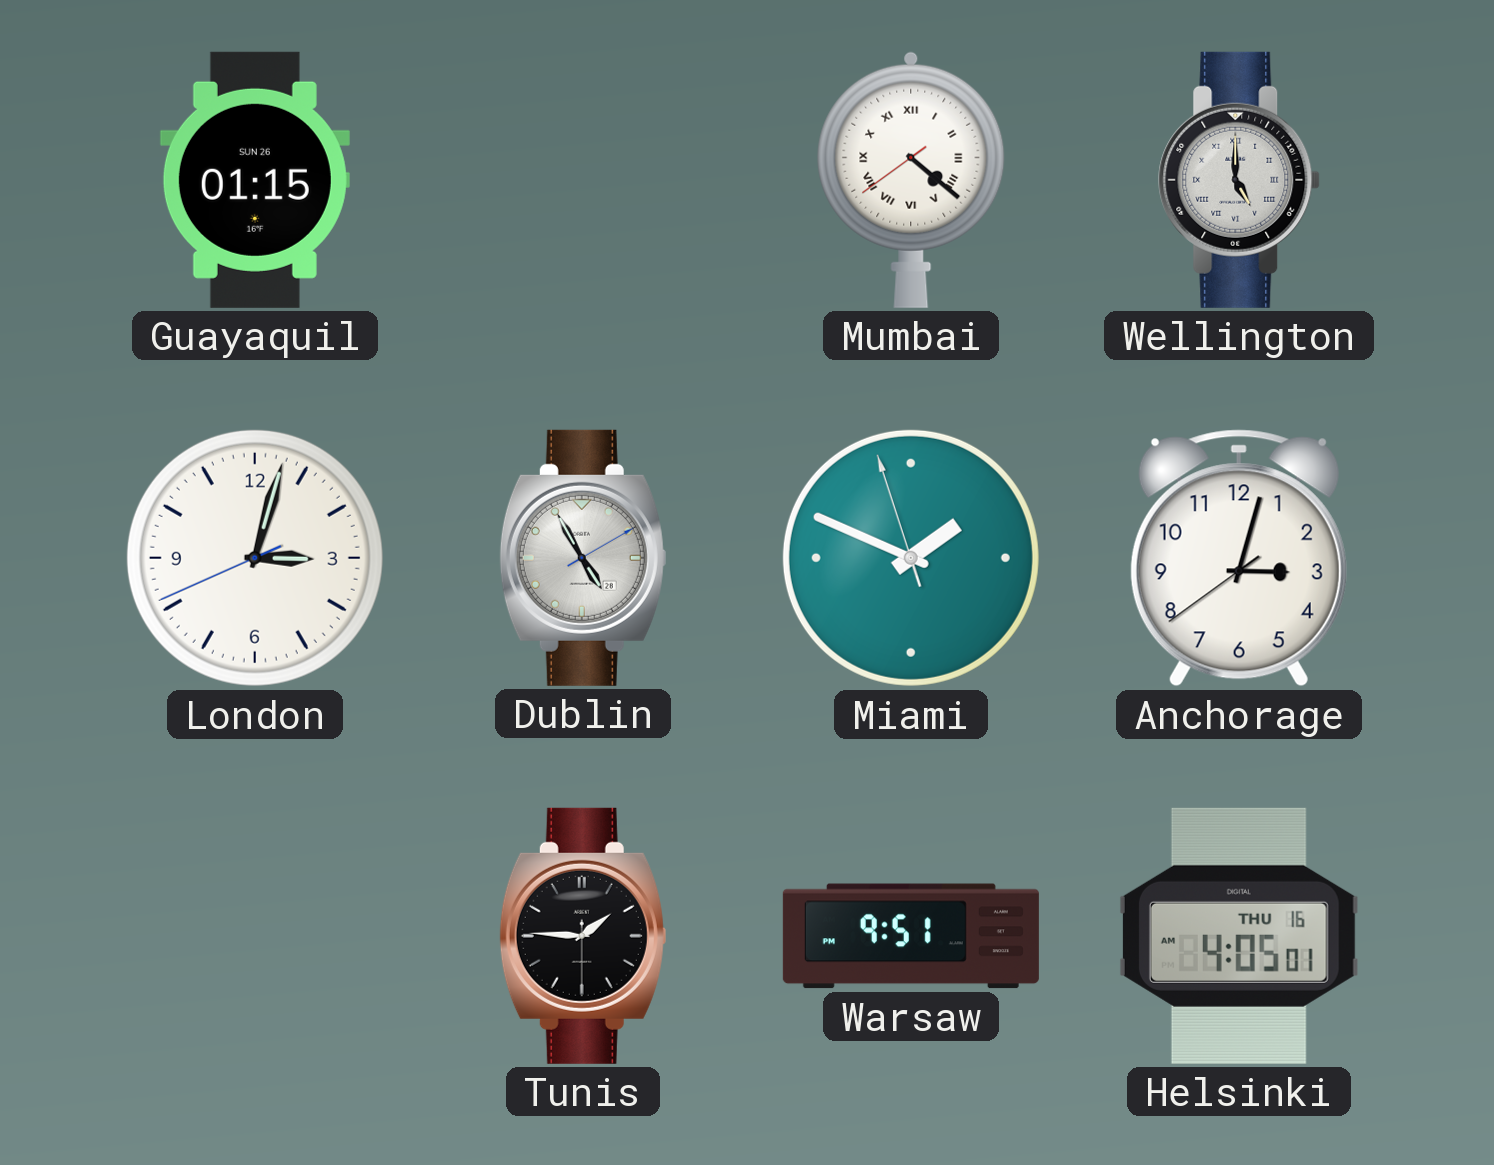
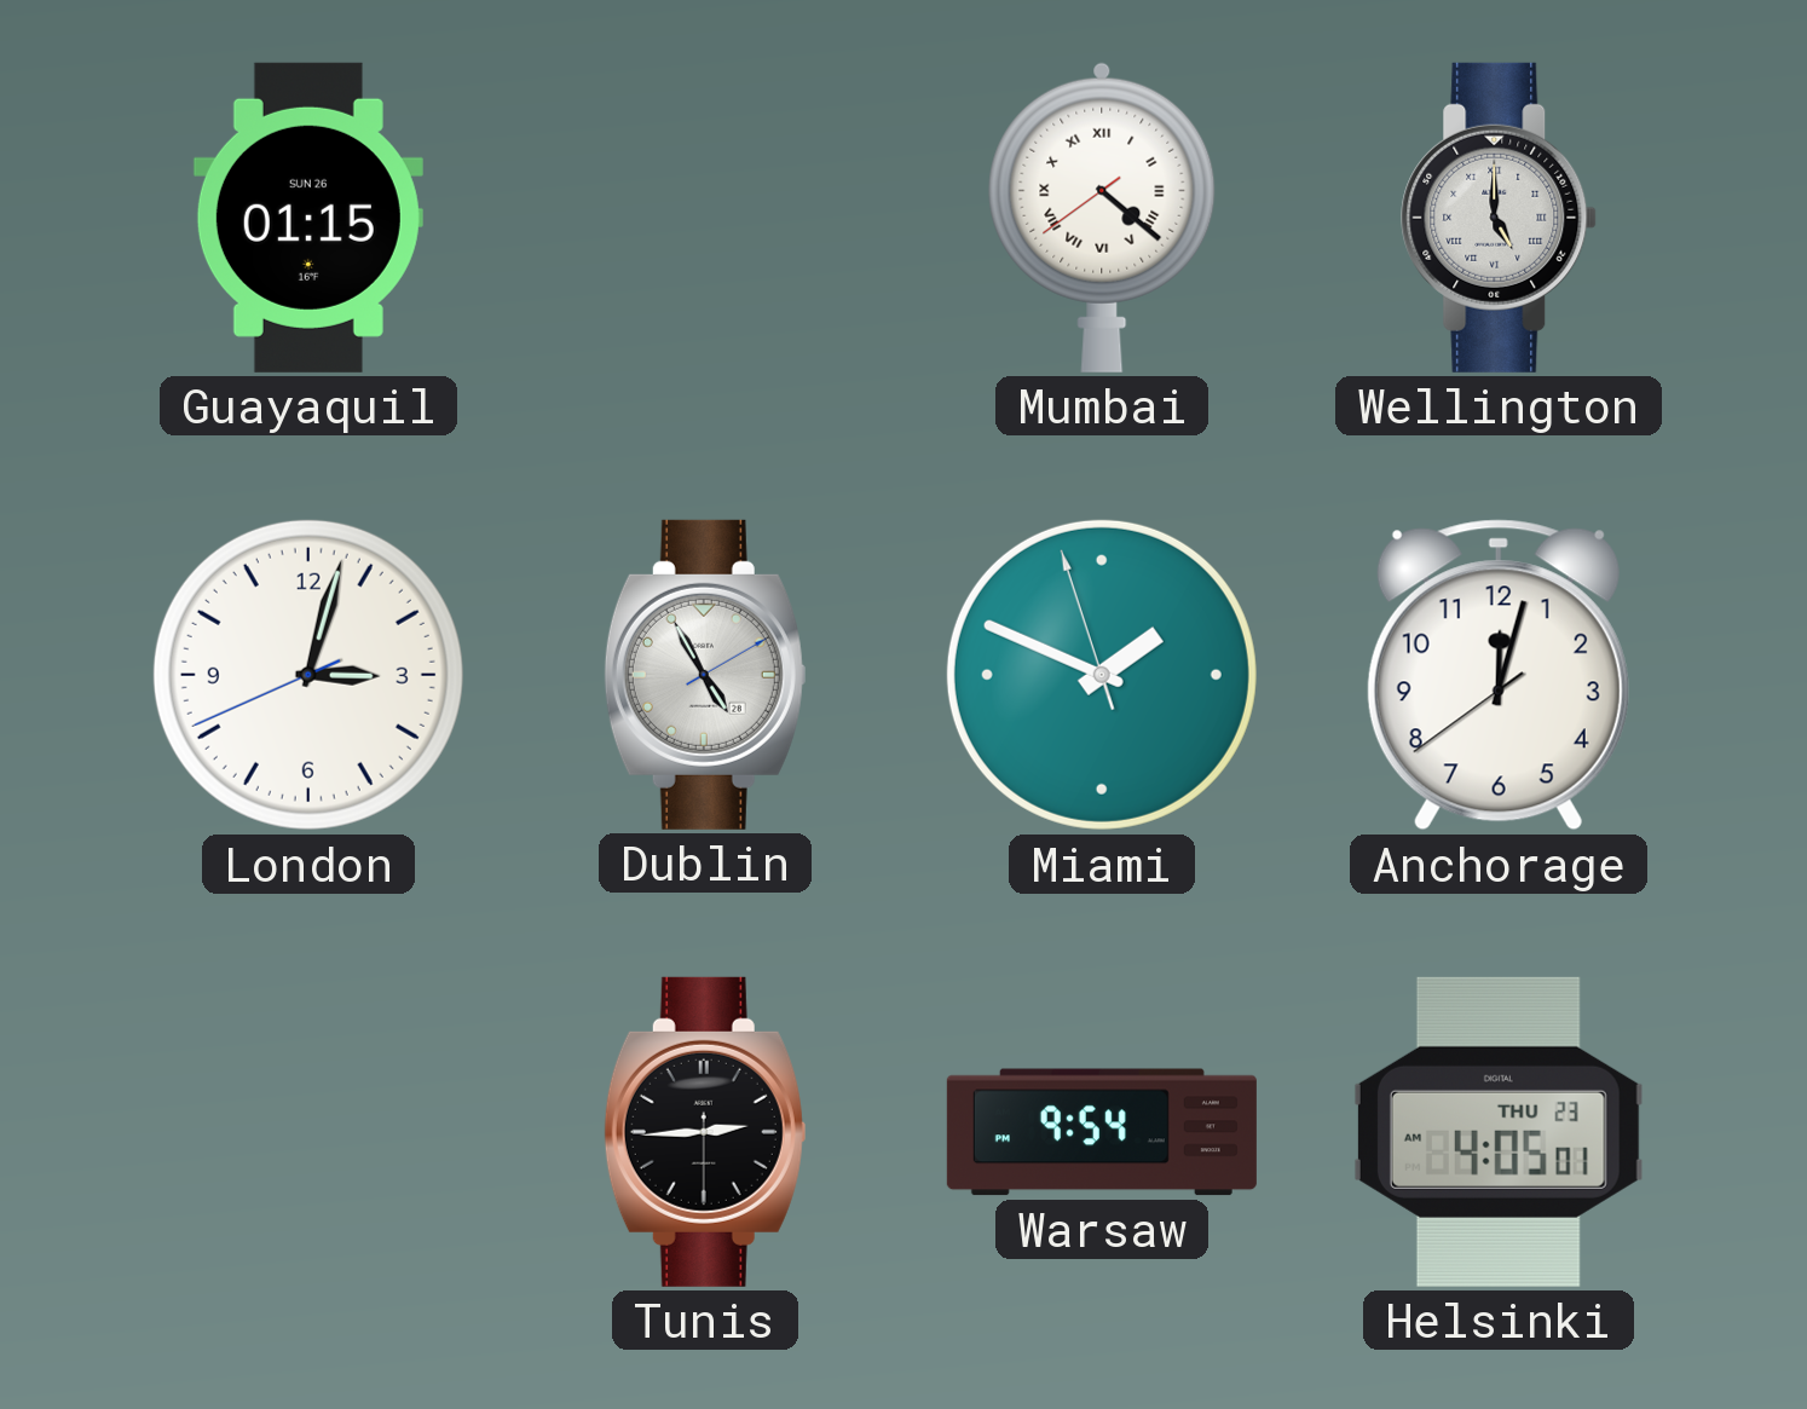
Anchorage: 3:02 -> 12:02
Tunis: 1:45 -> 2:44
Warsaw: 9:51 -> 9:54
Helsinki date: THU 16 -> THU 23
